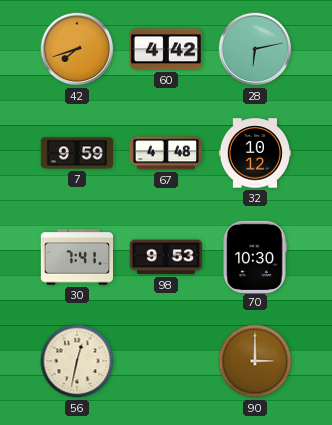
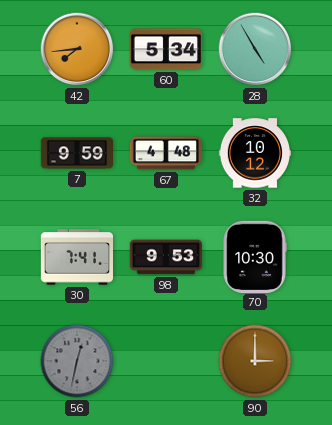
42: 7:42 -> 7:44
60: 4:42 -> 5:34
28: 6:13 -> 4:55
56 dial: cream -> grey
